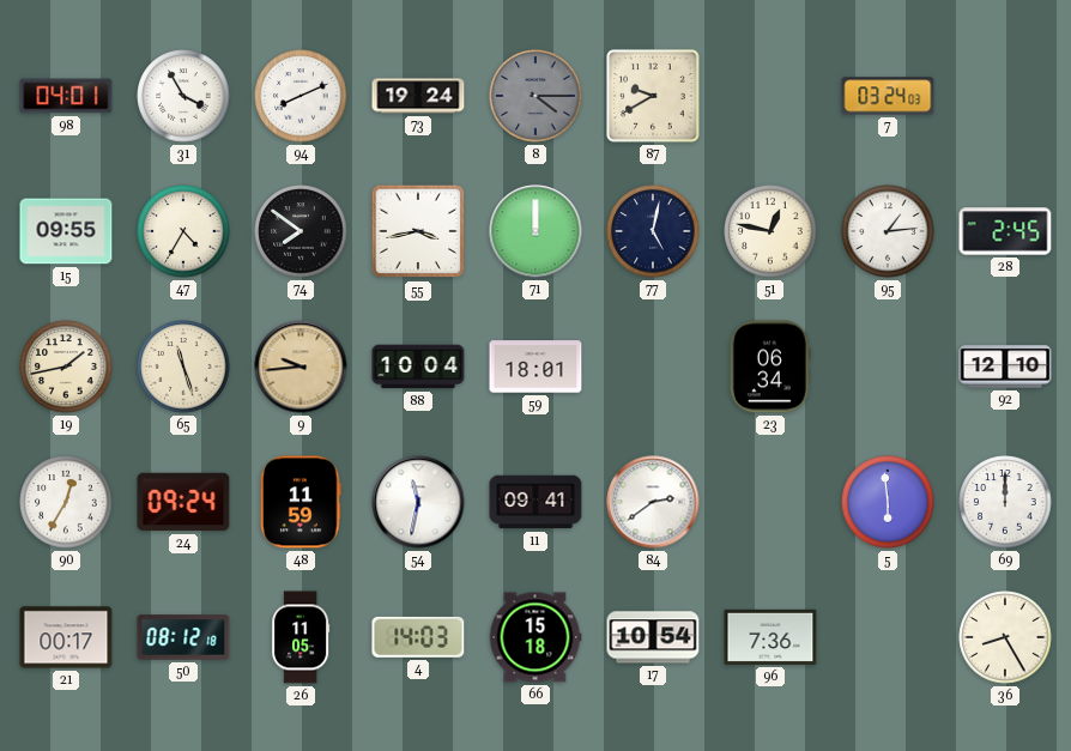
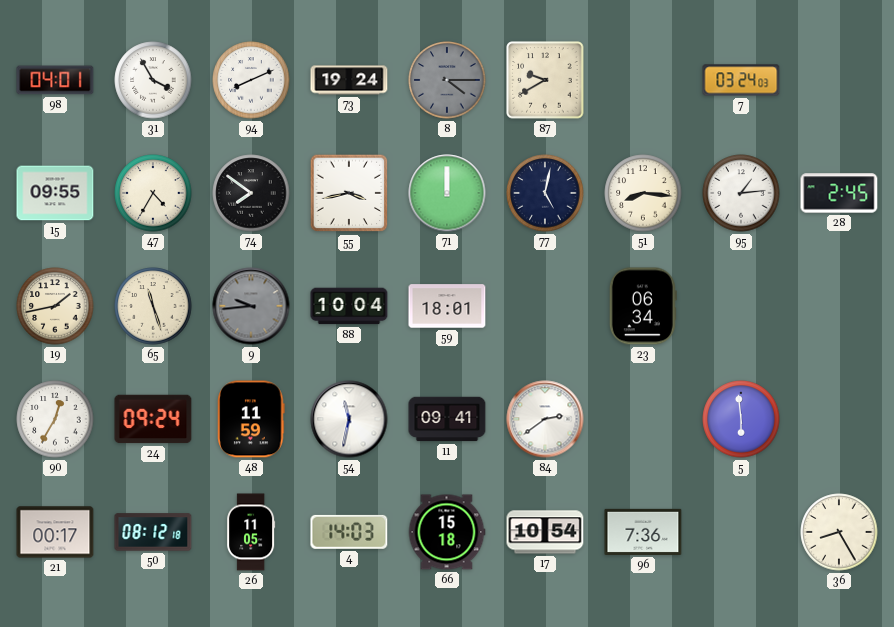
51: 12:47 -> 8:16
9 dial: champagne -> grey
92: 12:10 -> none
69: 12:00 -> none
